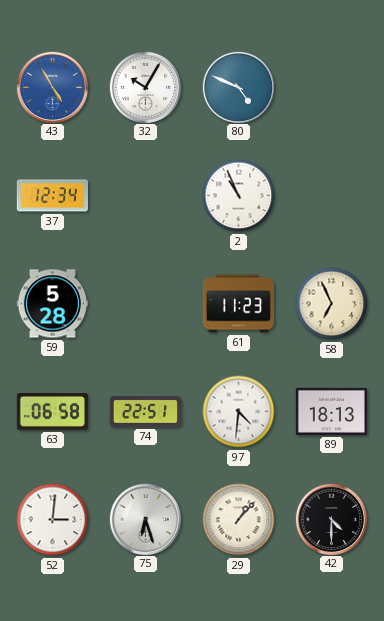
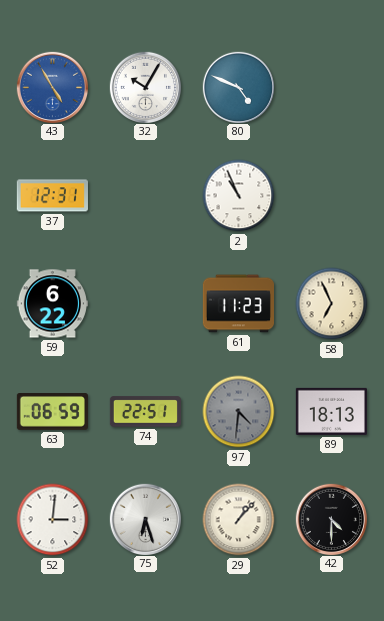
37: 12:34 -> 12:31
59: 5:28 -> 6:22
63: 06:58 -> 06:59
97 dial: white -> grey
